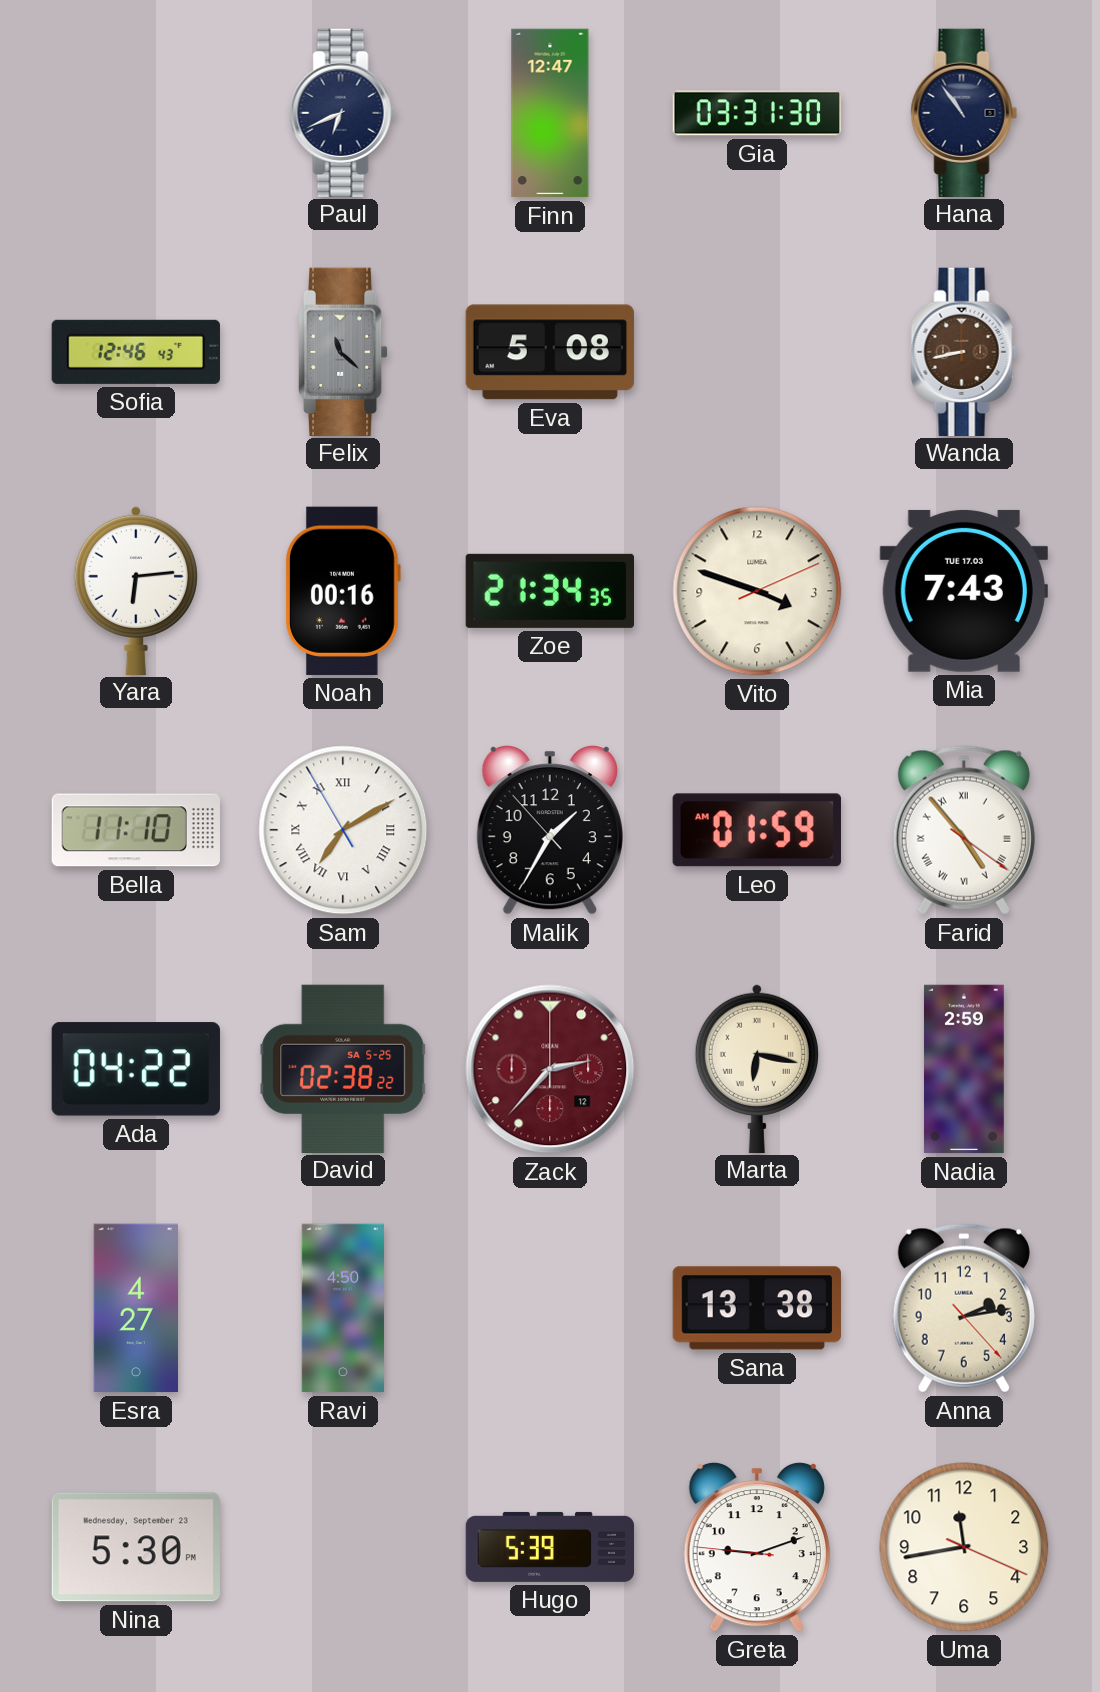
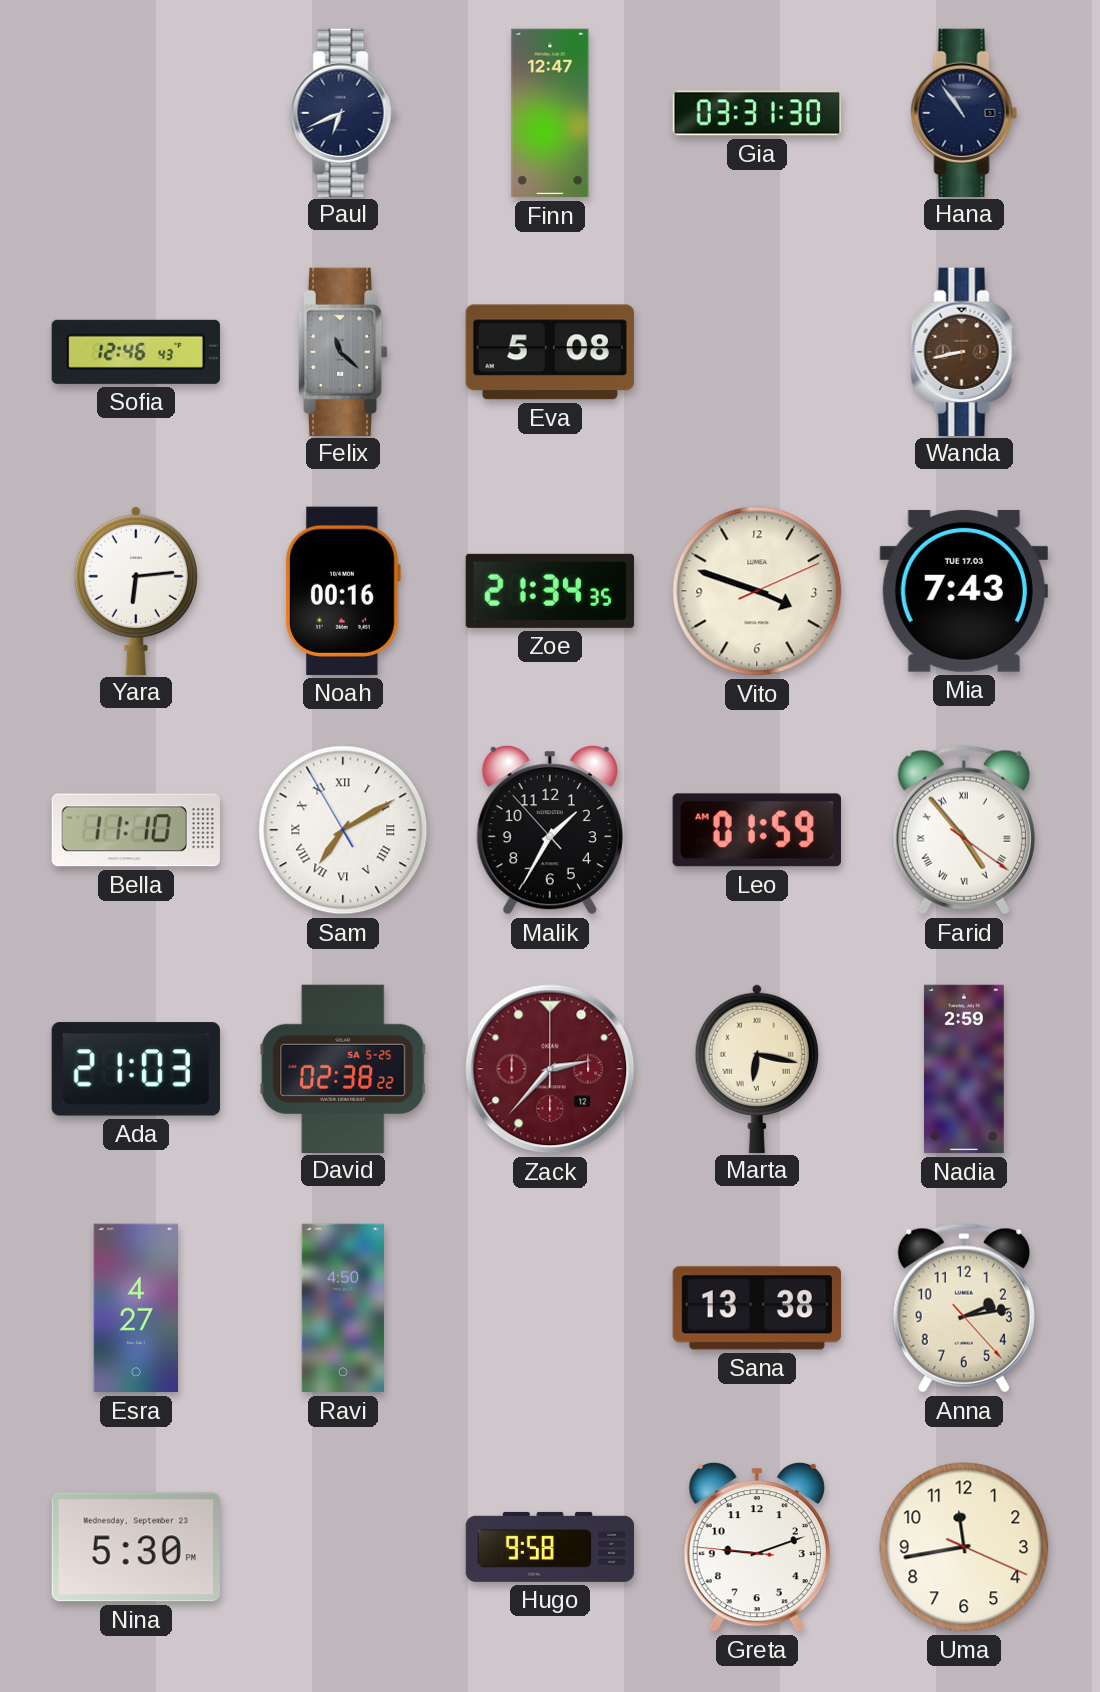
Ada: 04:22 -> 21:03
Hugo: 5:39 -> 9:58
